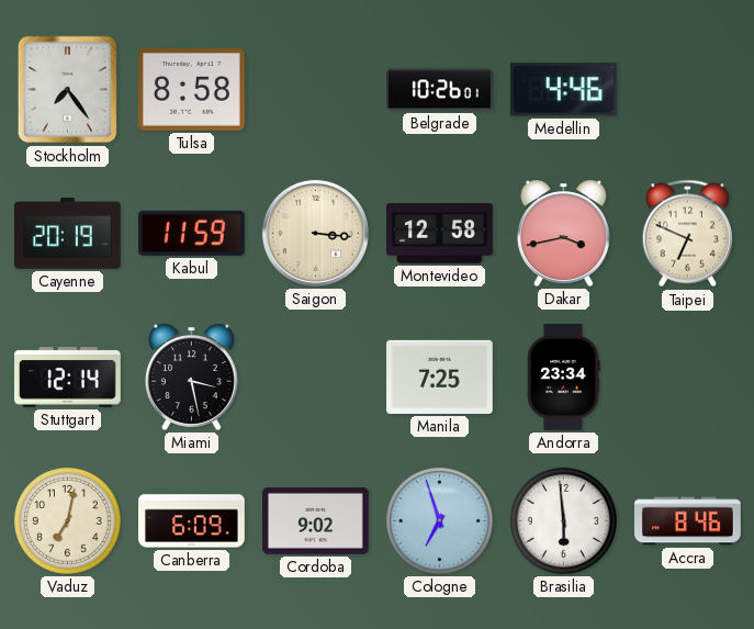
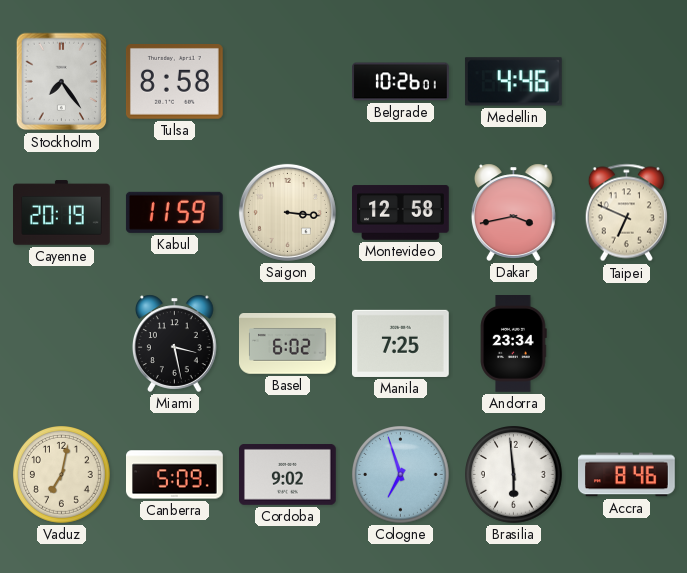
Stuttgart: 12:14 -> none
Basel: none -> 6:02
Canberra: 6:09 -> 5:09
